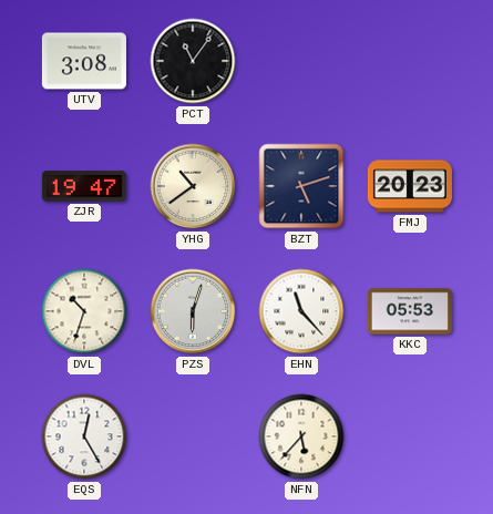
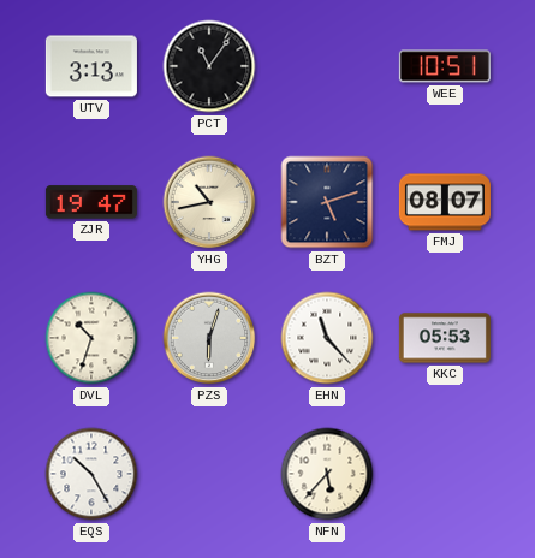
UTV: 3:08 -> 3:13
WEE: none -> 10:51
YHG: 10:39 -> 10:43
FMJ: 20:23 -> 08:07
EQS: 12:25 -> 10:25
